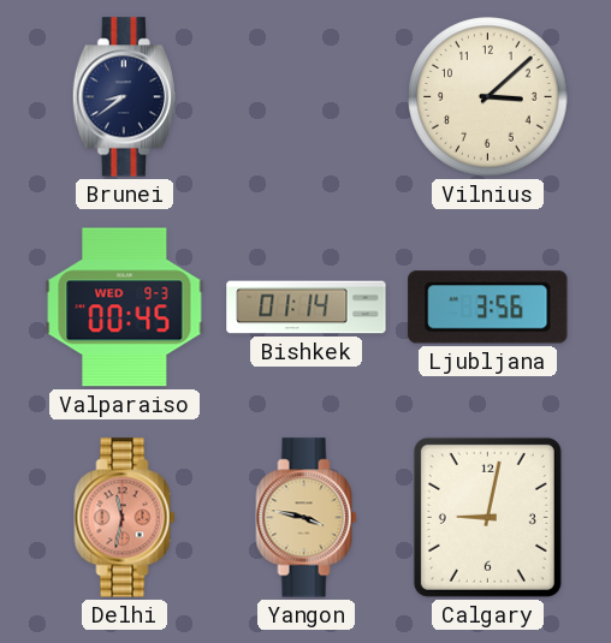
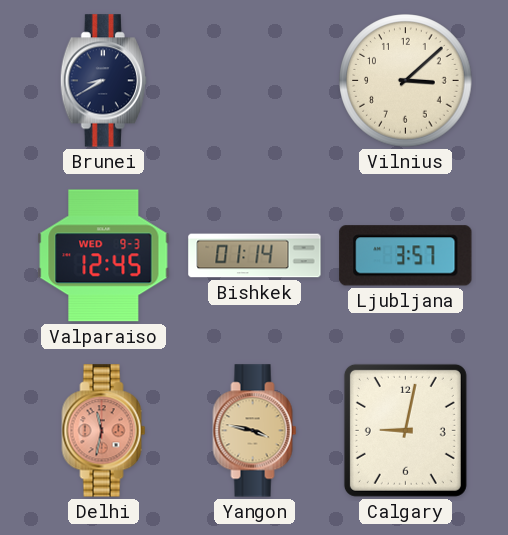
Brunei: 8:39 -> 8:40
Valparaiso: 00:45 -> 12:45
Ljubljana: 3:56 -> 3:57
